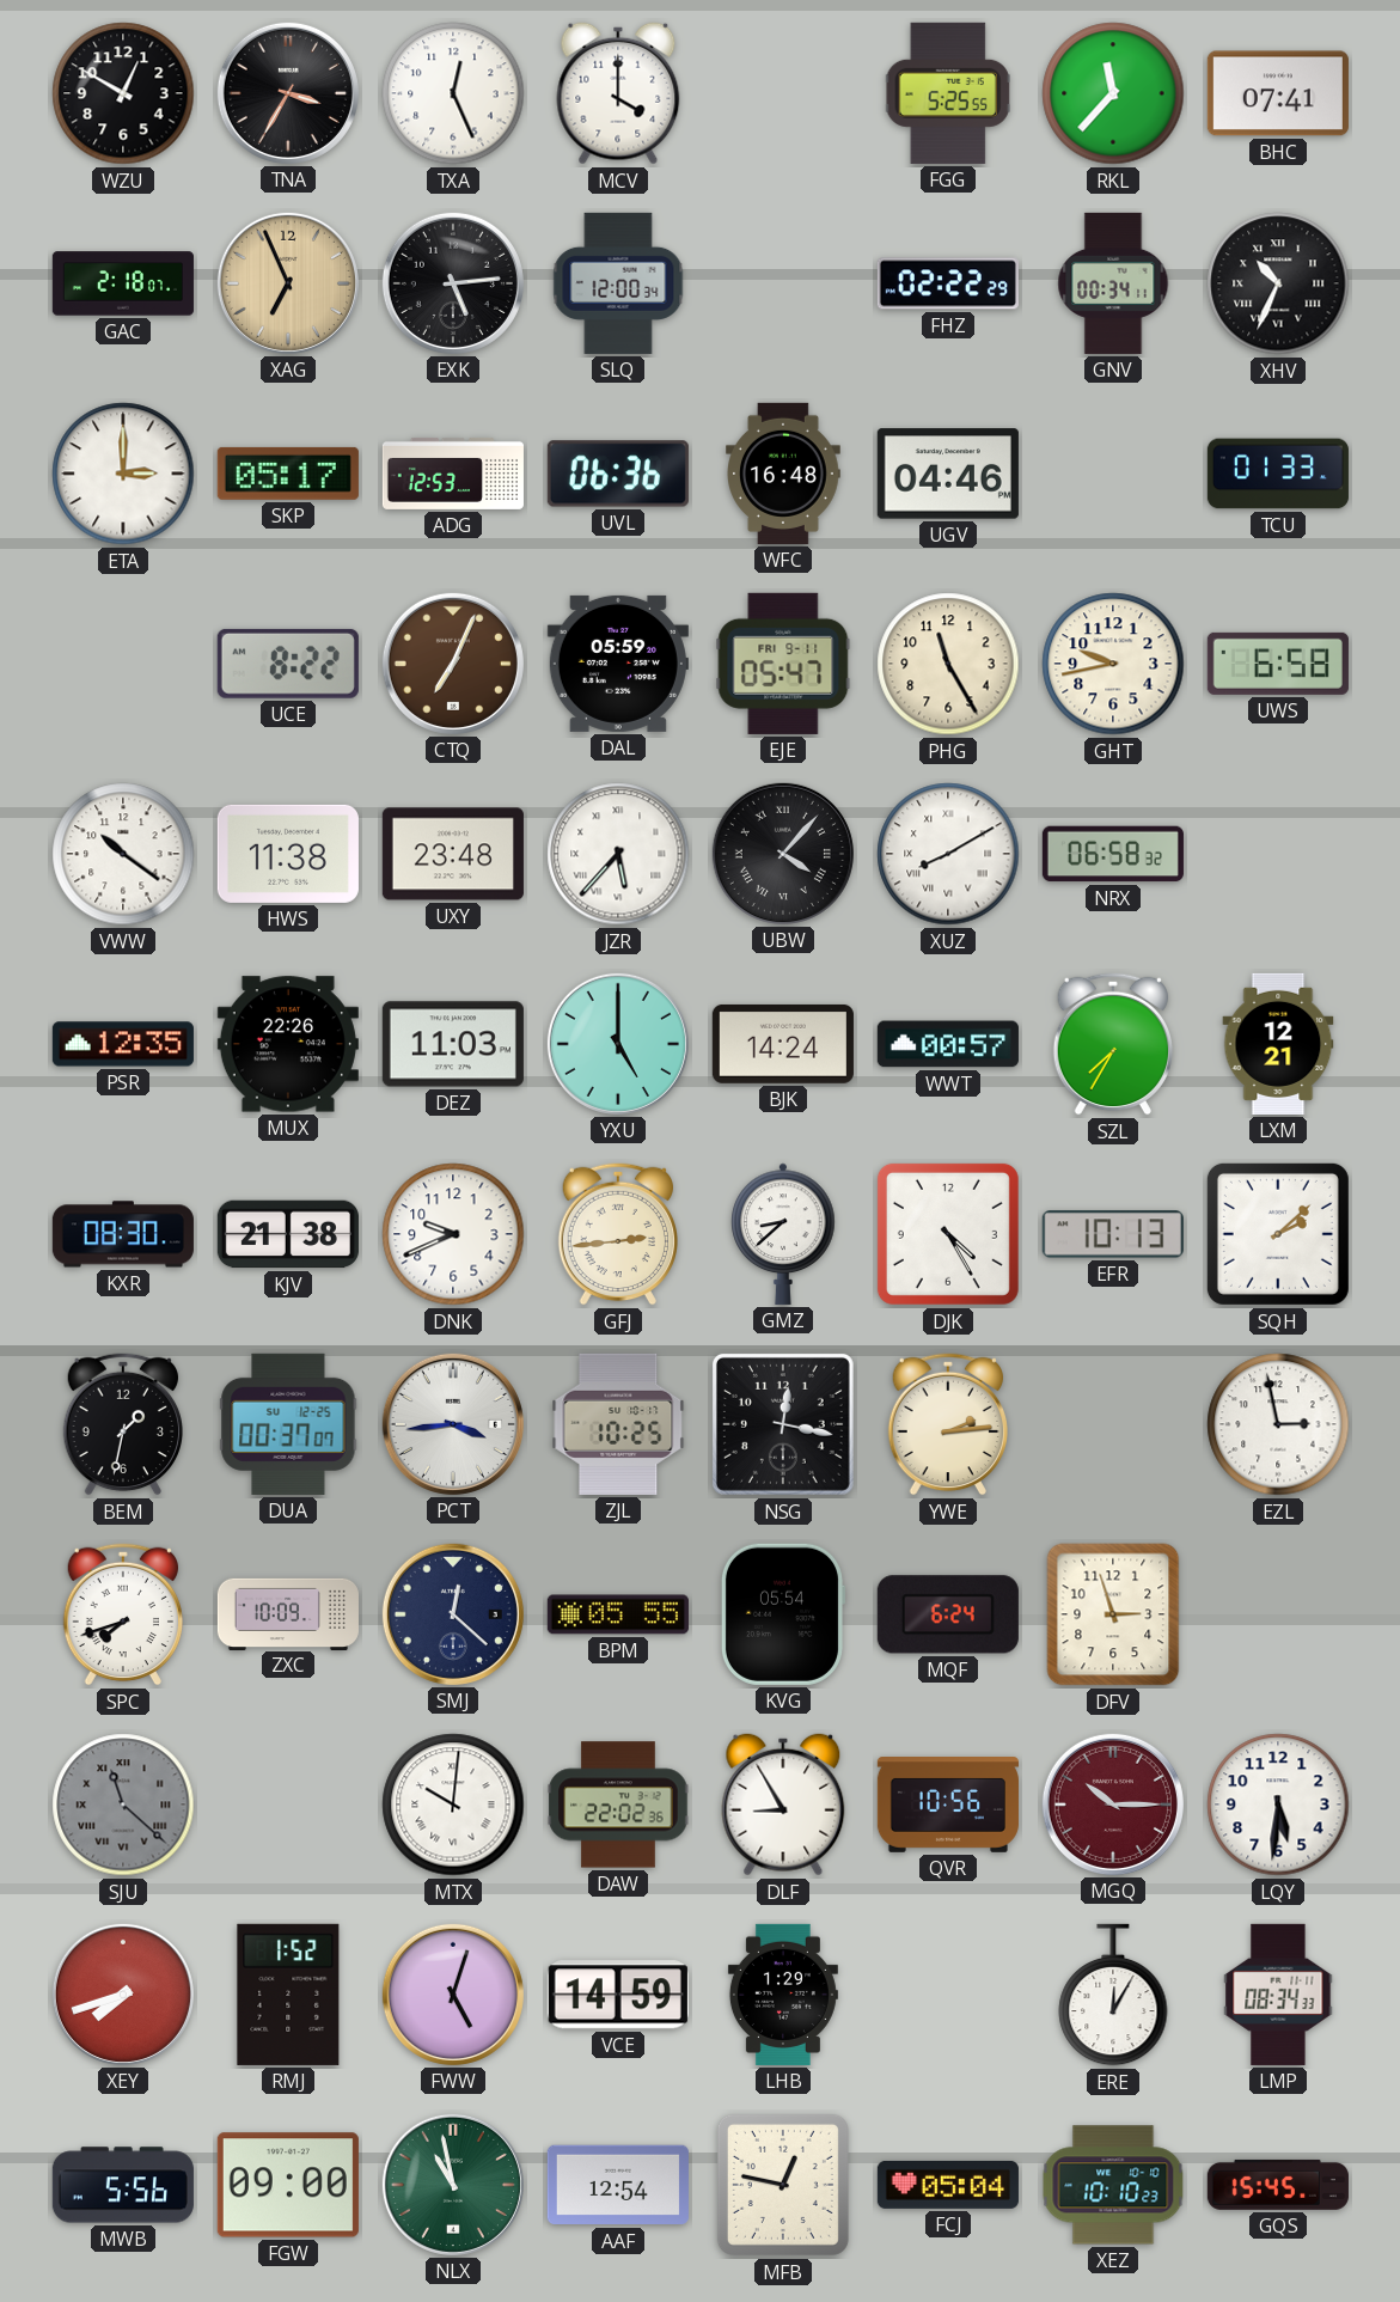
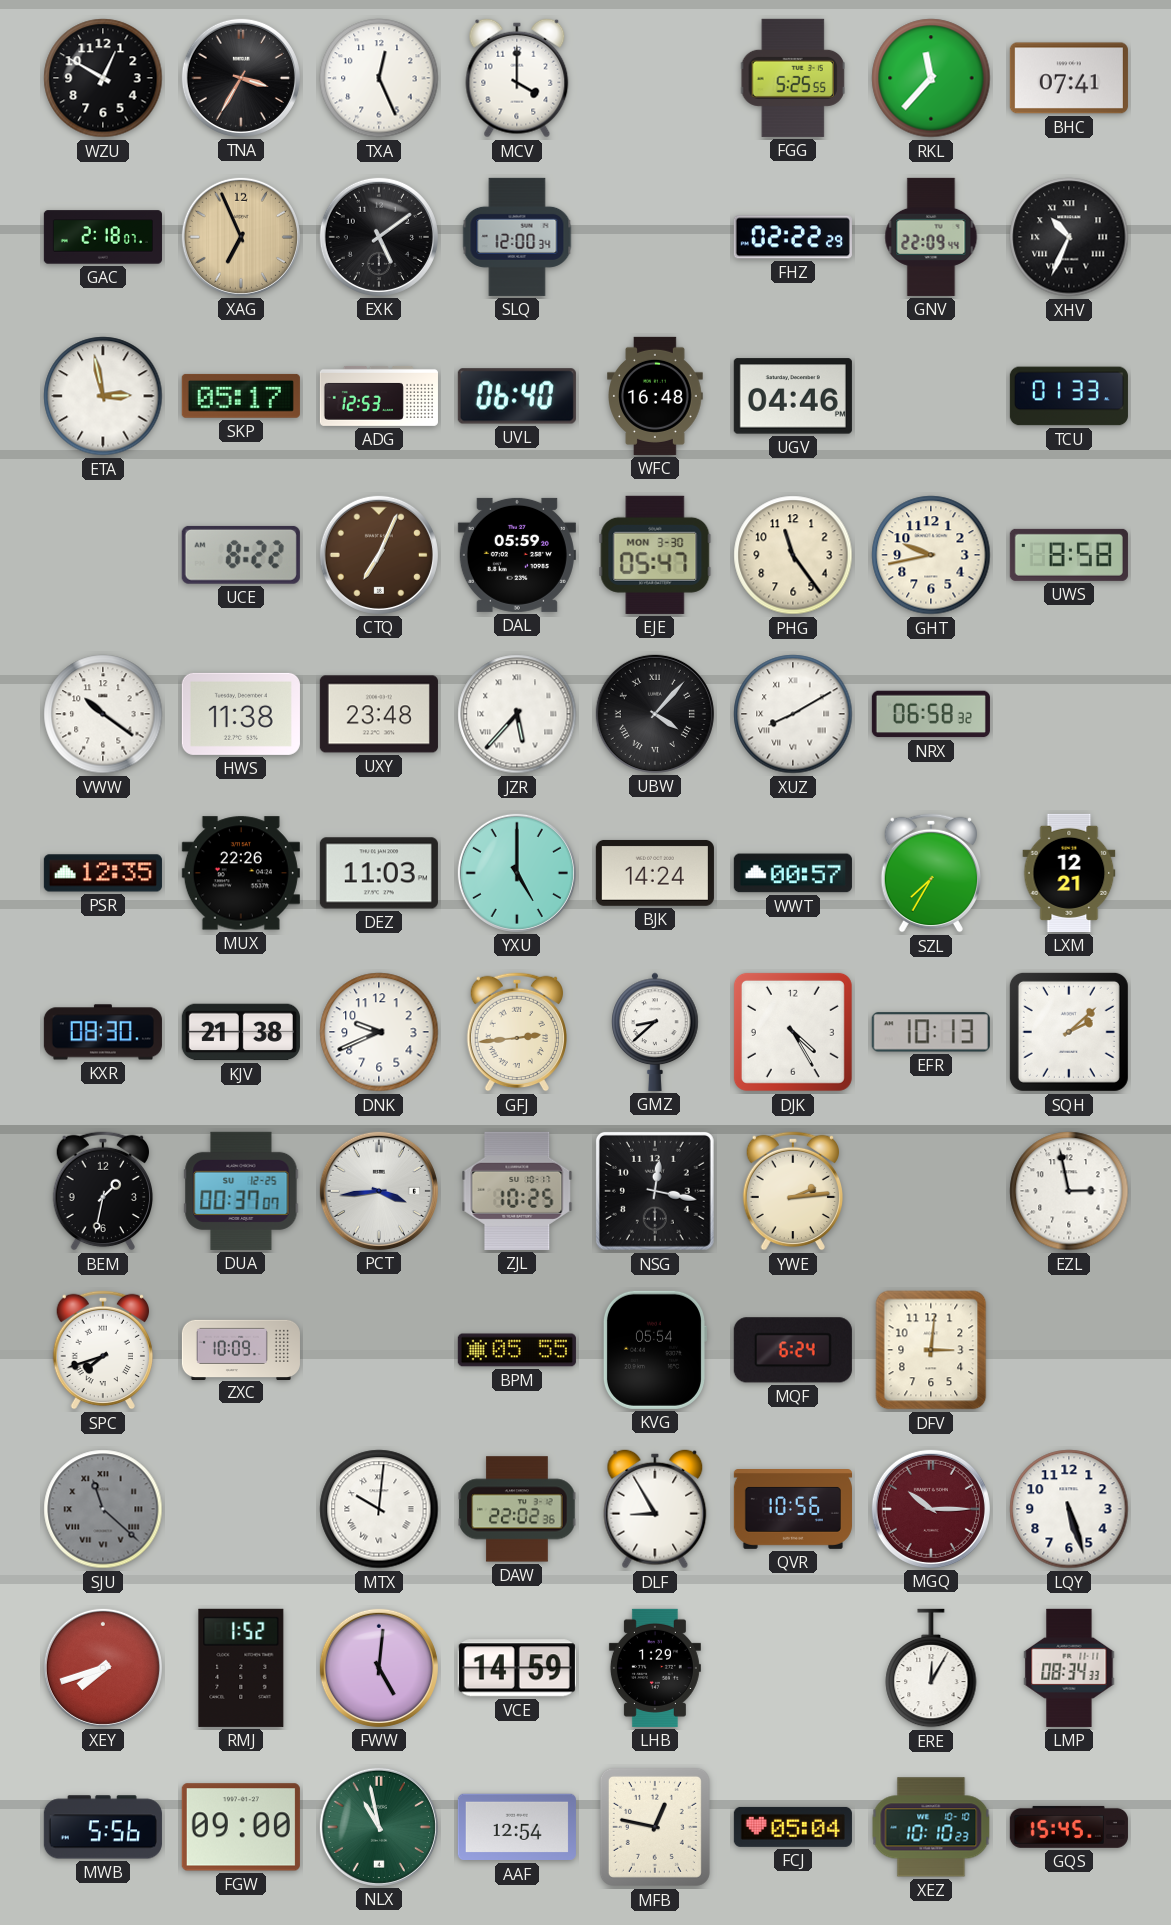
EXK: 5:14 -> 5:09
GNV: 00:34 -> 22:09
ETA: 3:00 -> 2:58
UVL: 06:36 -> 06:40
EJE date: FRI 9-11 -> MON 3-30
PHG: 11:25 -> 11:24
UWS: 6:58 -> 8:58
SMJ: 12:22 -> none
DFV: 2:57 -> 3:01
LQY: 5:31 -> 5:27
FWW: 5:03 -> 5:01
